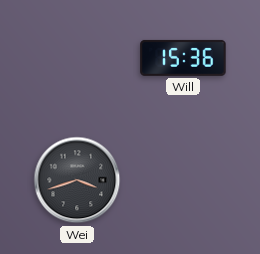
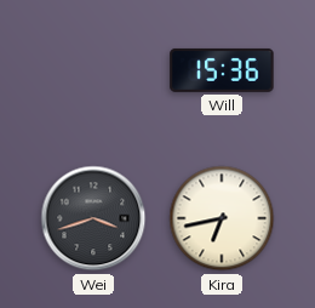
Kira: none -> 6:43
